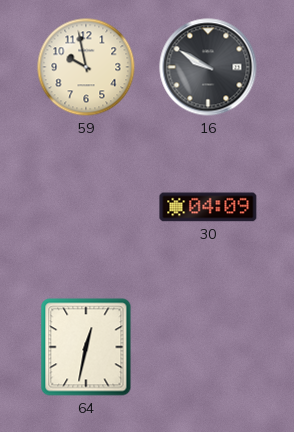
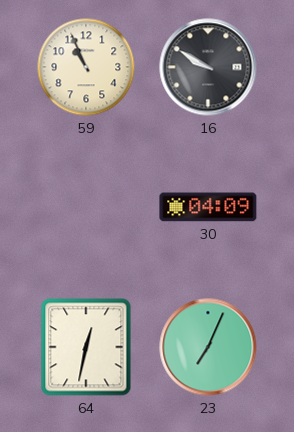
59: 9:58 -> 10:56
23: none -> 7:04
